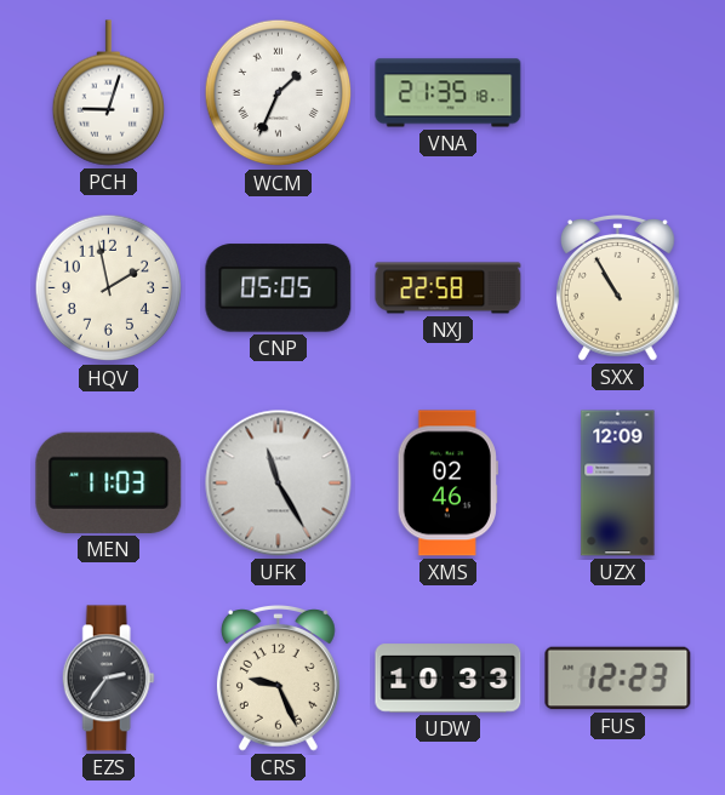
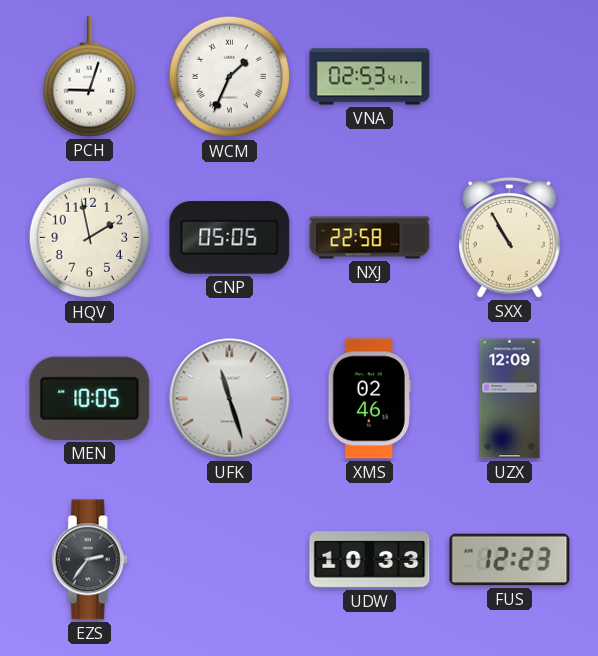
VNA: 21:35 -> 02:53
MEN: 11:03 -> 10:05
UFK: 11:25 -> 11:27
CRS: 9:26 -> none
